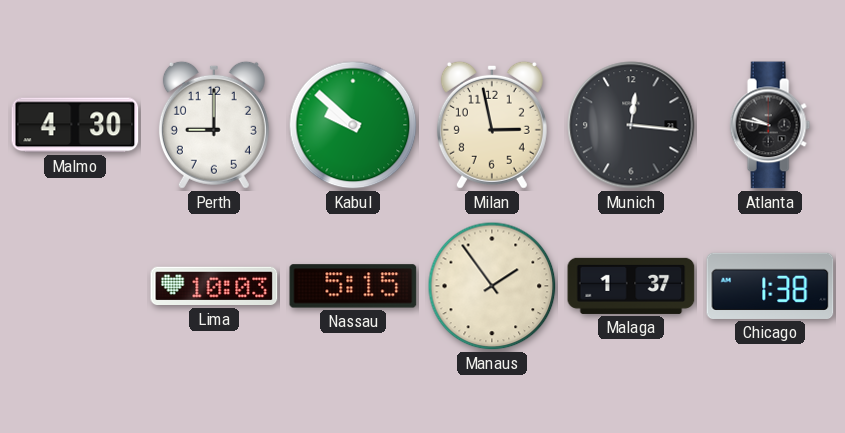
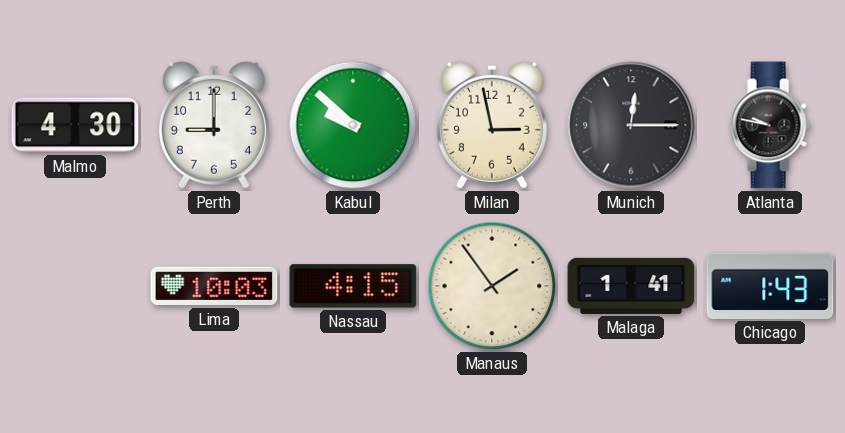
Munich: 12:16 -> 12:15
Nassau: 5:15 -> 4:15
Malaga: 1:37 -> 1:41
Chicago: 1:38 -> 1:43
